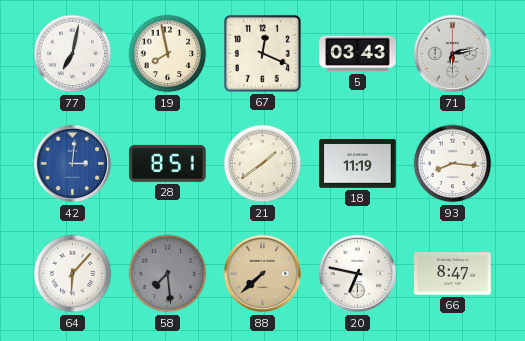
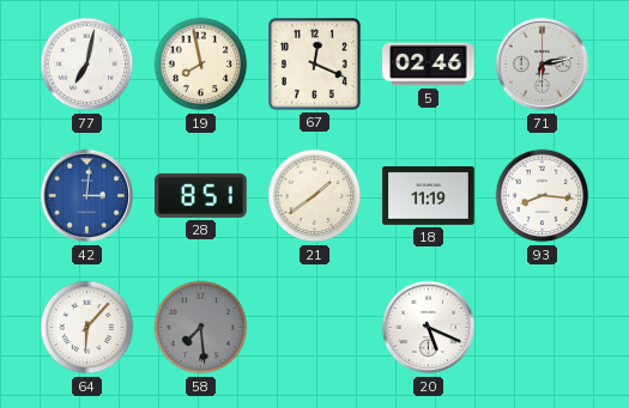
5: 03:43 -> 02:46
88: 7:38 -> none
20: 6:47 -> 5:19
66: 8:47 -> none
